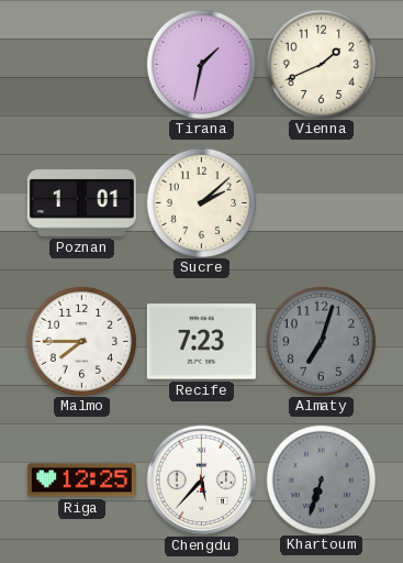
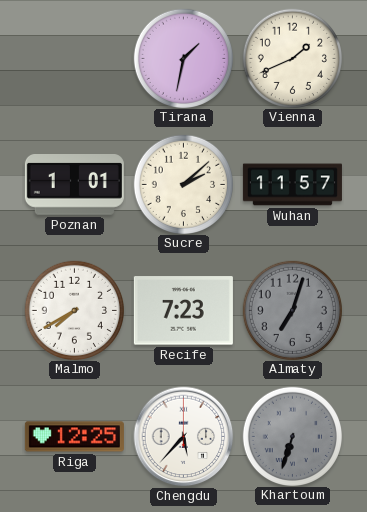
Wuhan: none -> 11:57
Malmo: 7:45 -> 7:40
